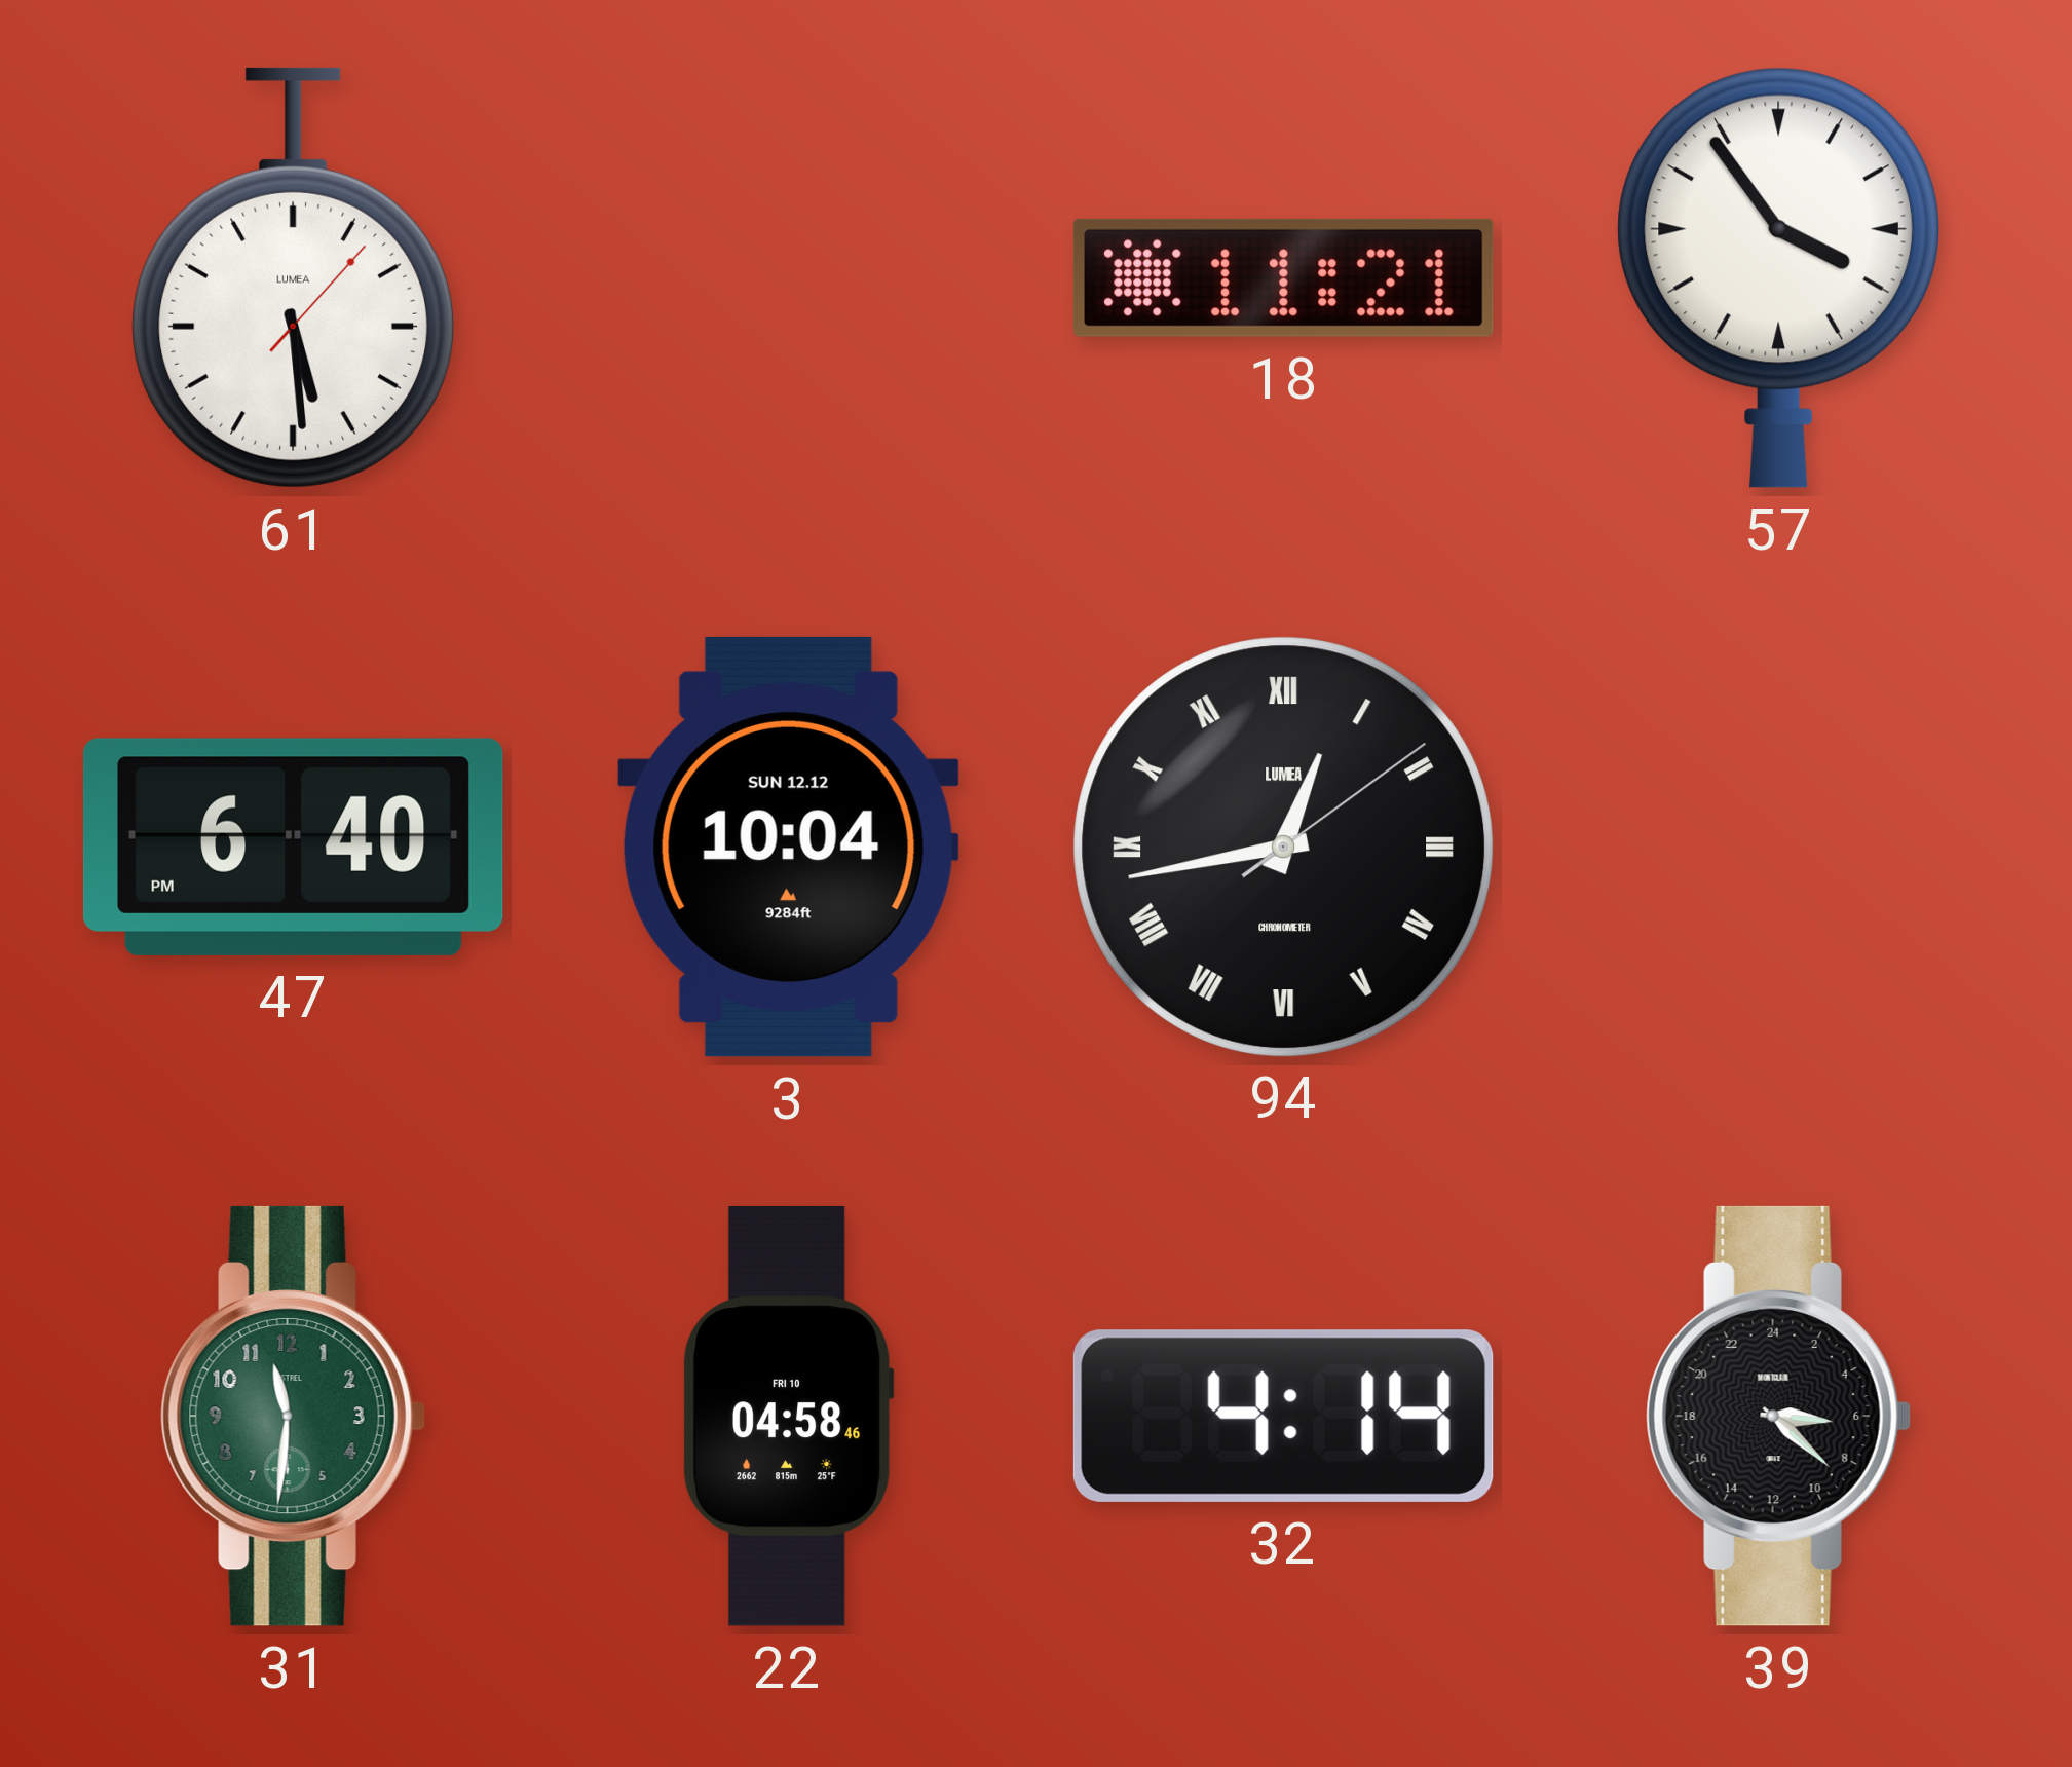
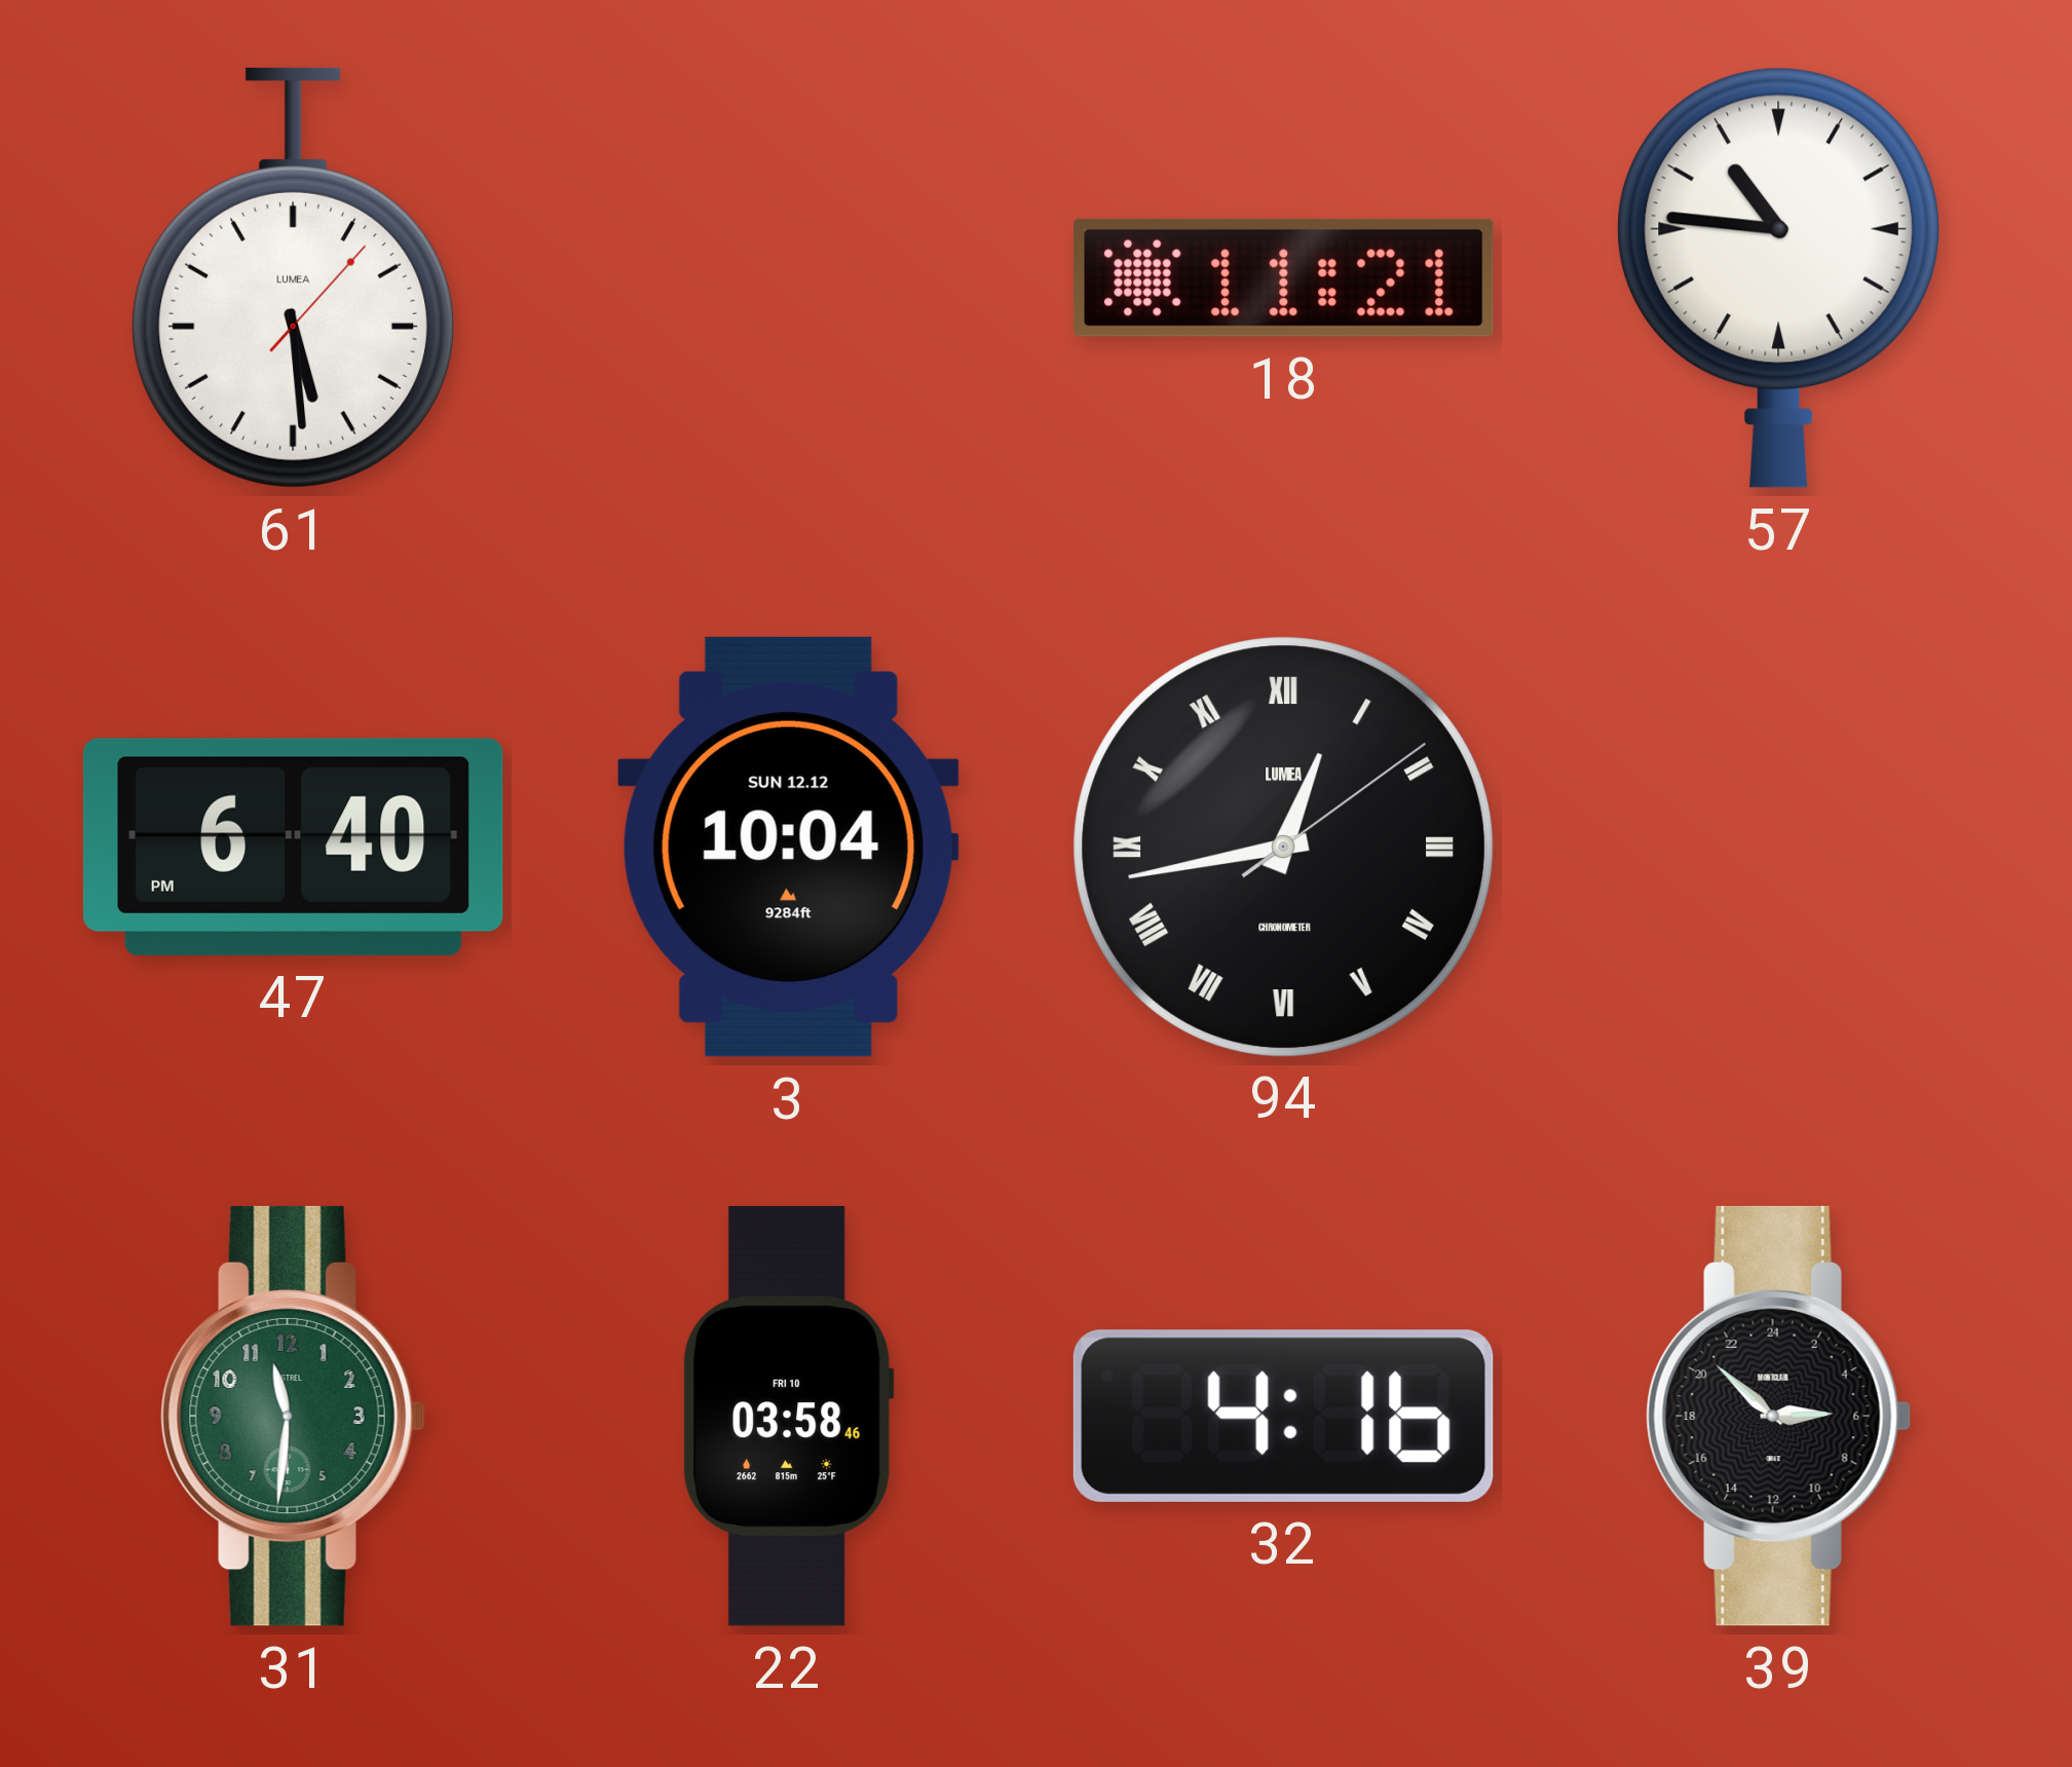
57: 3:54 -> 10:46
22: 04:58 -> 03:58
32: 4:14 -> 4:16
39: 6:22 -> 5:52
